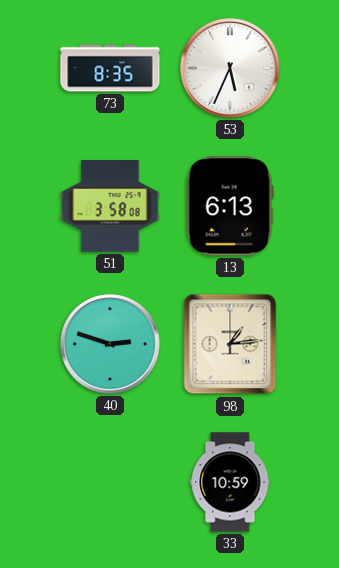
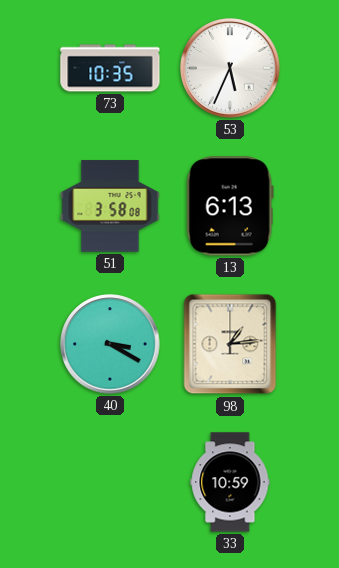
73: 8:35 -> 10:35
40: 2:48 -> 3:20
